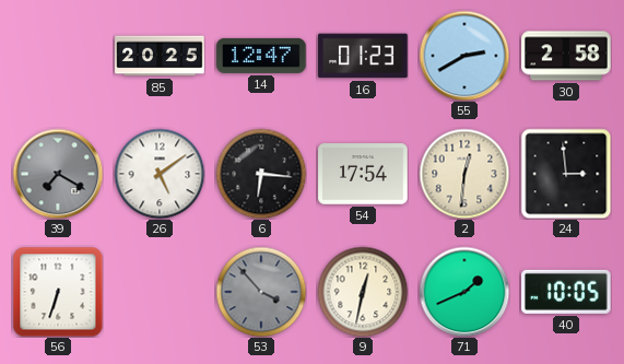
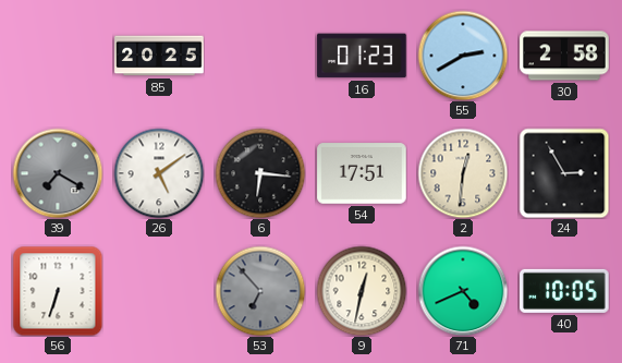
14: 12:47 -> none
54: 17:54 -> 17:51
24: 2:59 -> 2:55
53: 3:53 -> 6:53
71: 1:41 -> 4:41
